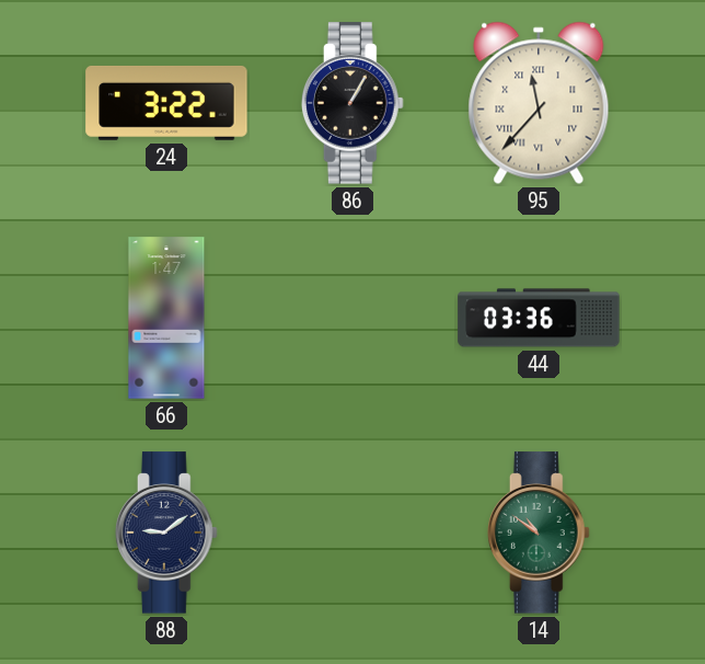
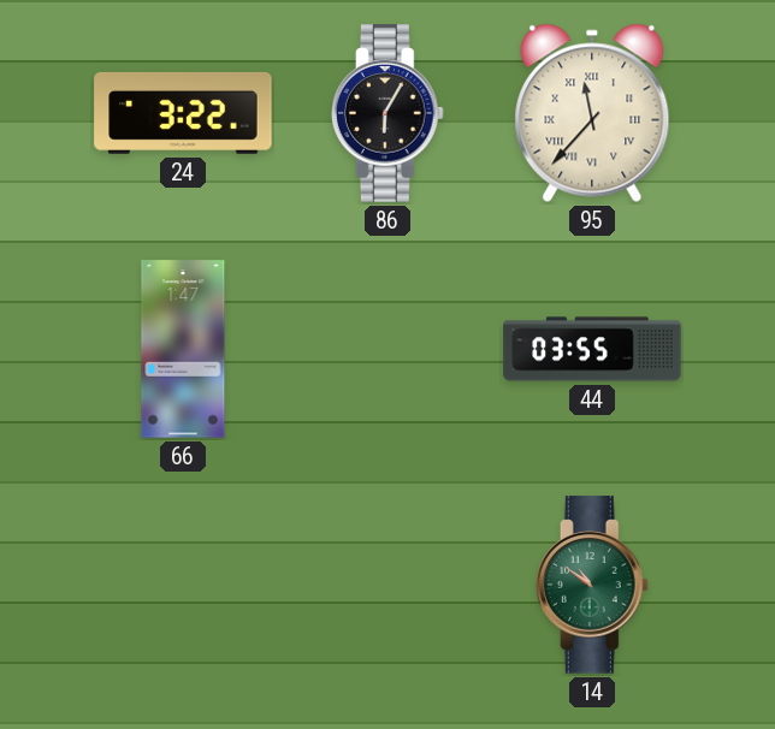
86: 1:05 -> 6:05
44: 03:36 -> 03:55
88: 9:09 -> none
